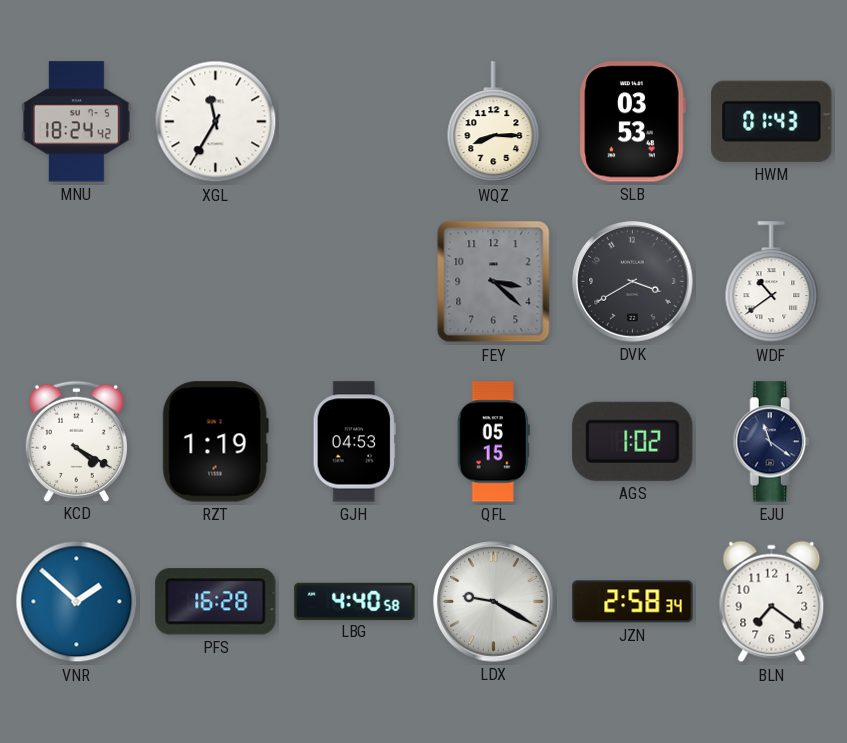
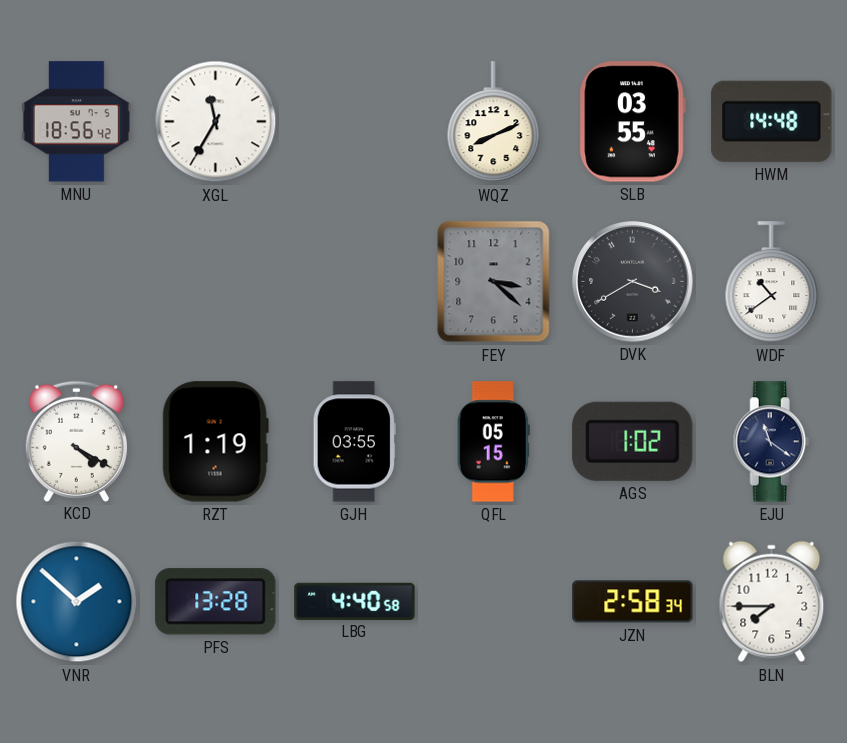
MNU: 18:24 -> 18:56
WQZ: 8:15 -> 8:11
SLB: 03:53 -> 03:55
HWM: 01:43 -> 14:48
GJH: 04:53 -> 03:55
PFS: 16:28 -> 13:28
LDX: 9:20 -> none
BLN: 7:21 -> 7:45
